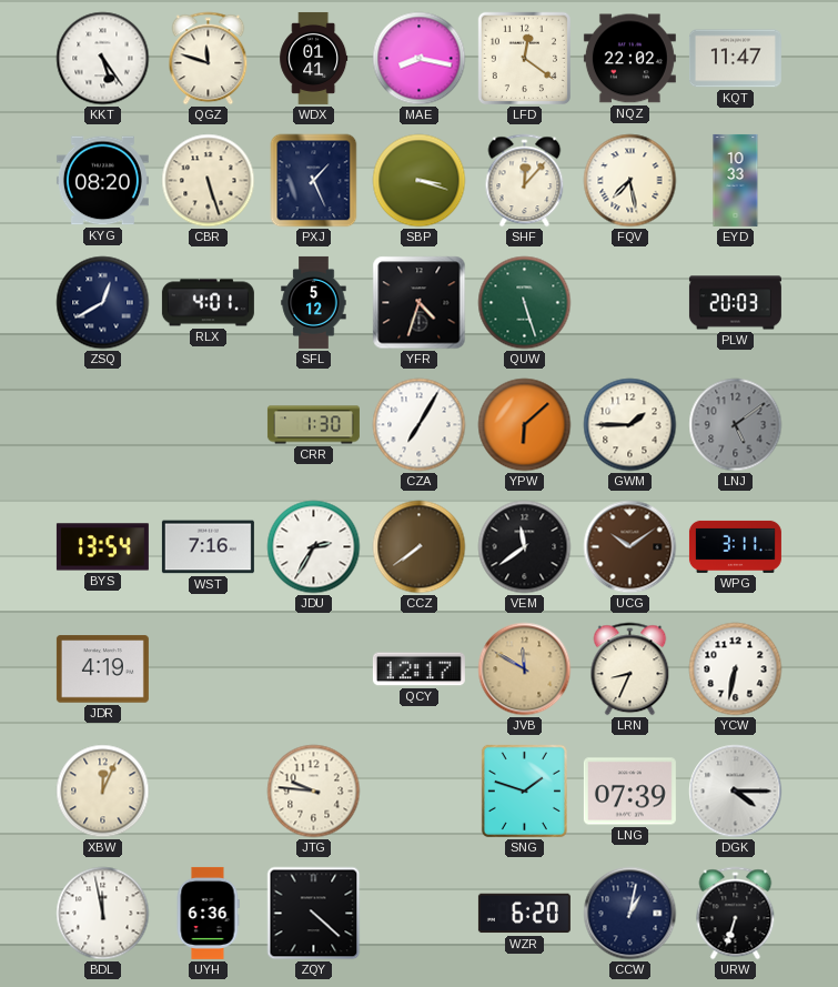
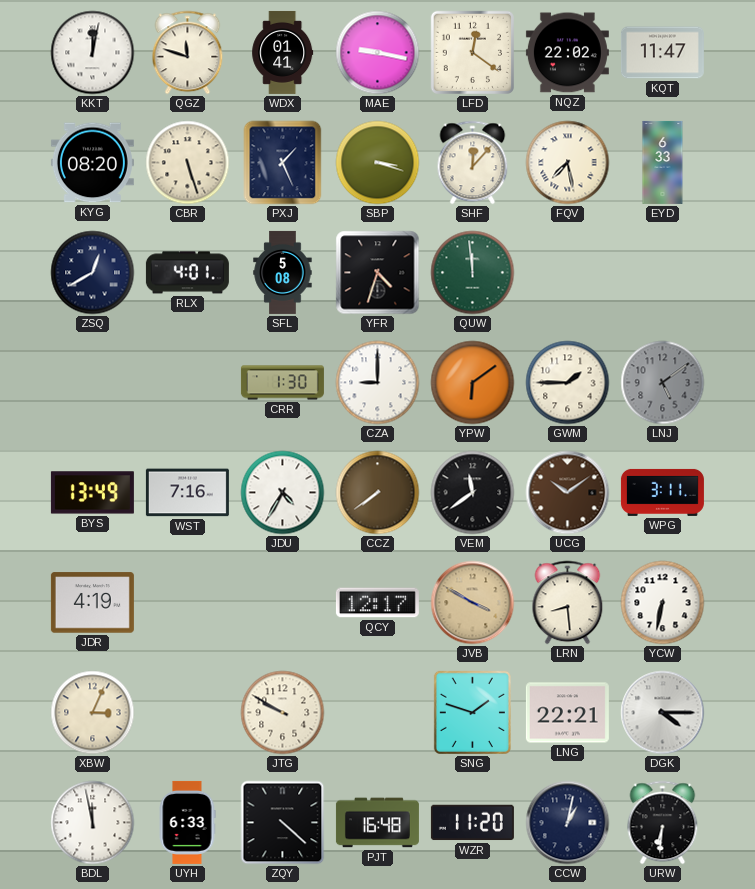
KKT: 5:24 -> 12:02
MAE: 8:17 -> 9:17
EYD: 10:33 -> 6:33
SFL: 5:12 -> 5:08
QUW: 5:27 -> 11:59
PLW: 20:03 -> none
CZA: 7:05 -> 9:00
YPW: 6:08 -> 6:09
BYS: 13:54 -> 13:49
JDU: 2:35 -> 4:35
JVB: 11:50 -> 3:50
LRN: 8:34 -> 8:29
XBW: 12:04 -> 3:04
JTG: 9:46 -> 9:50
LNG: 07:39 -> 22:21
UYH: 6:36 -> 6:33
PJT: none -> 16:48
WZR: 6:20 -> 11:20
URW: 6:33 -> 6:31
